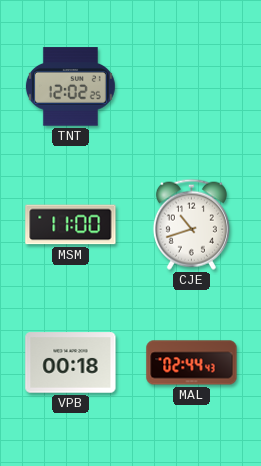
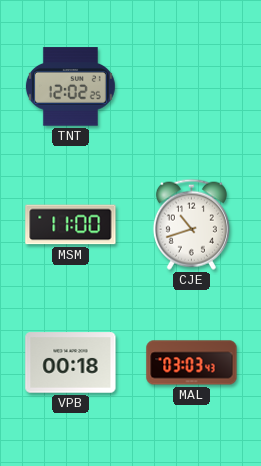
MAL: 02:44 -> 03:03
